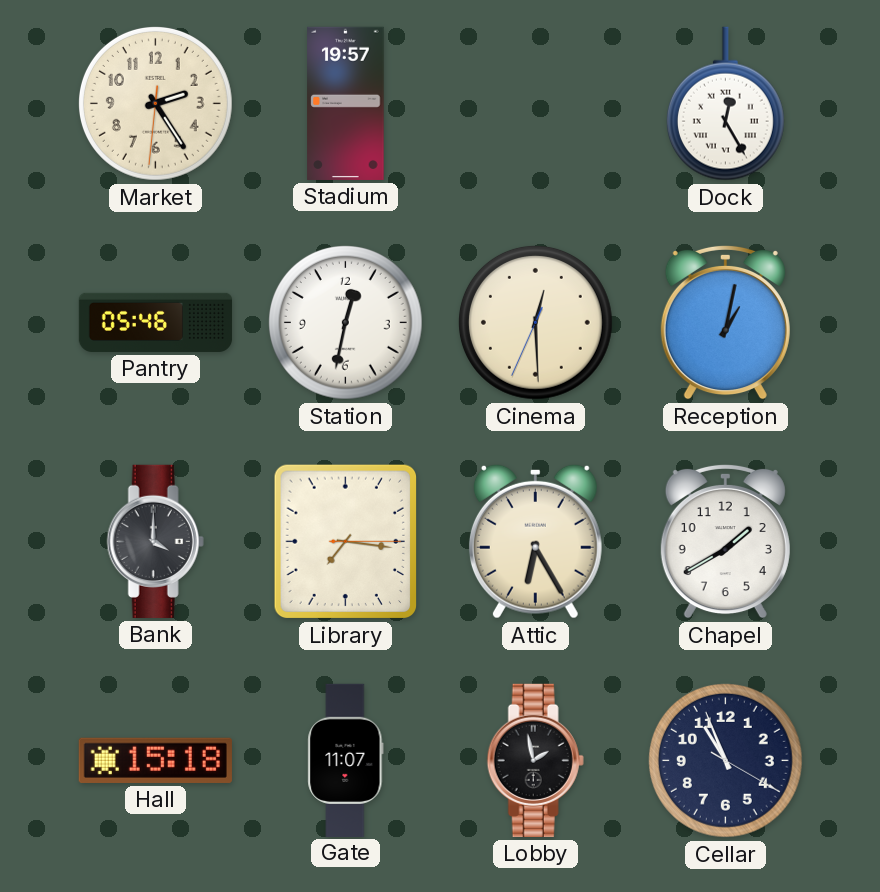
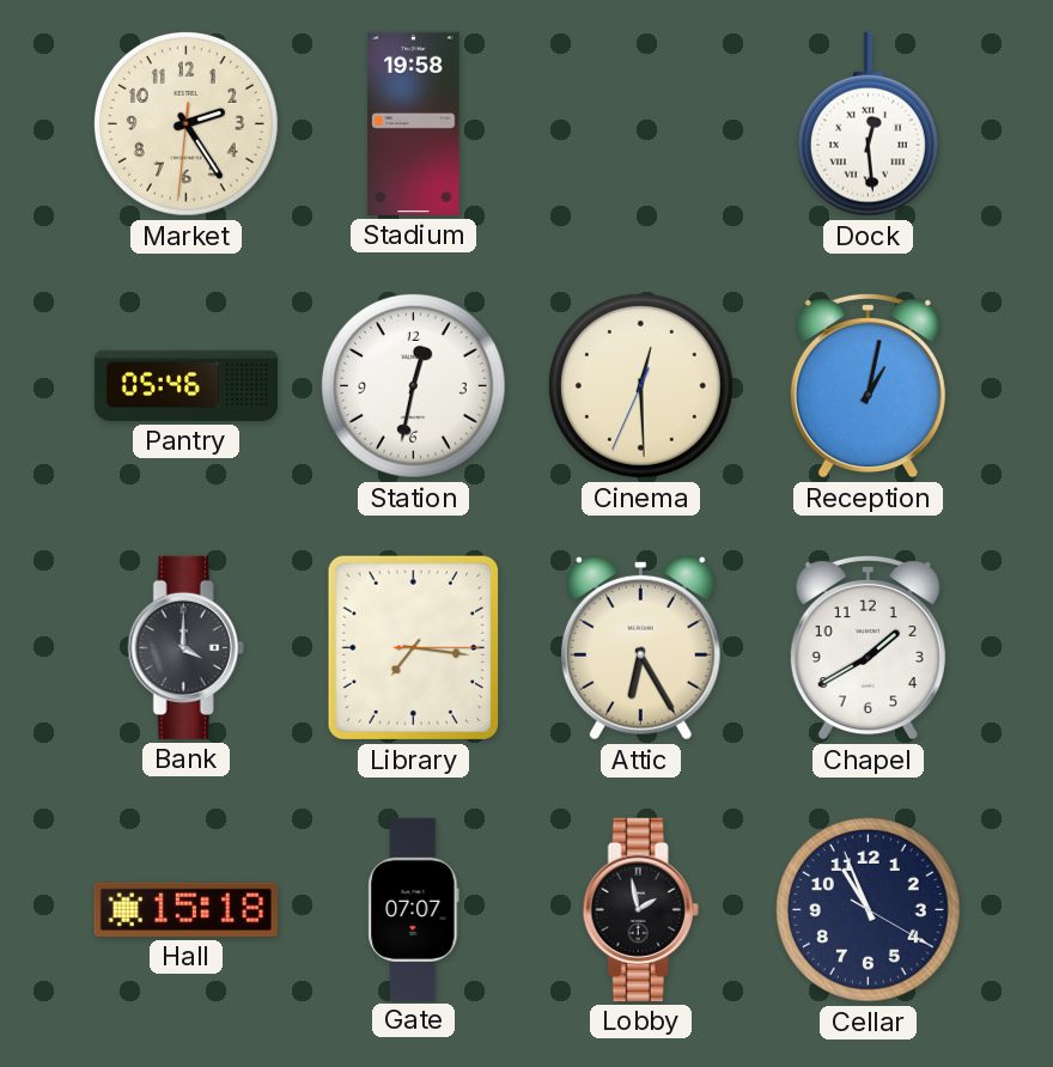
Stadium: 19:57 -> 19:58
Dock: 12:25 -> 12:29
Gate: 11:07 -> 07:07
